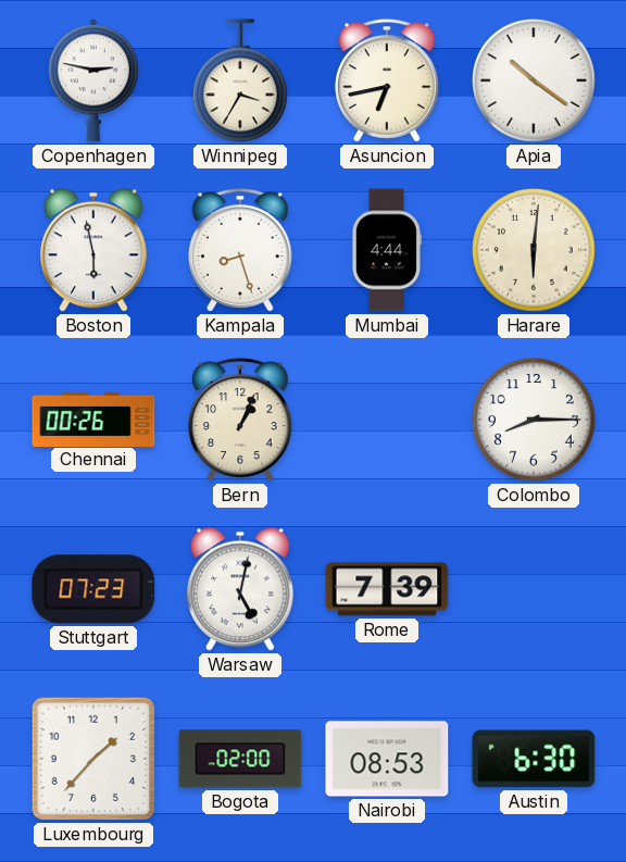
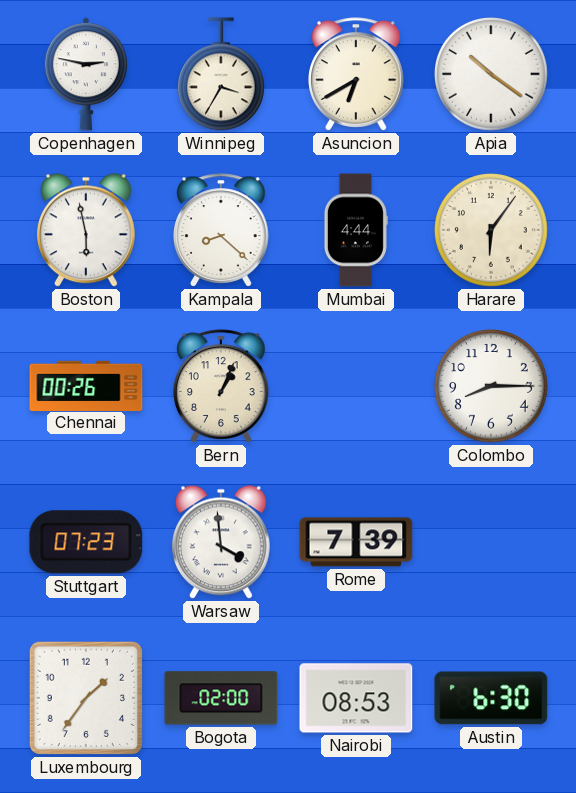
Asuncion: 6:43 -> 6:40
Kampala: 8:27 -> 8:22
Harare: 6:01 -> 6:06
Warsaw: 5:02 -> 3:59
Luxembourg: 1:37 -> 1:36
